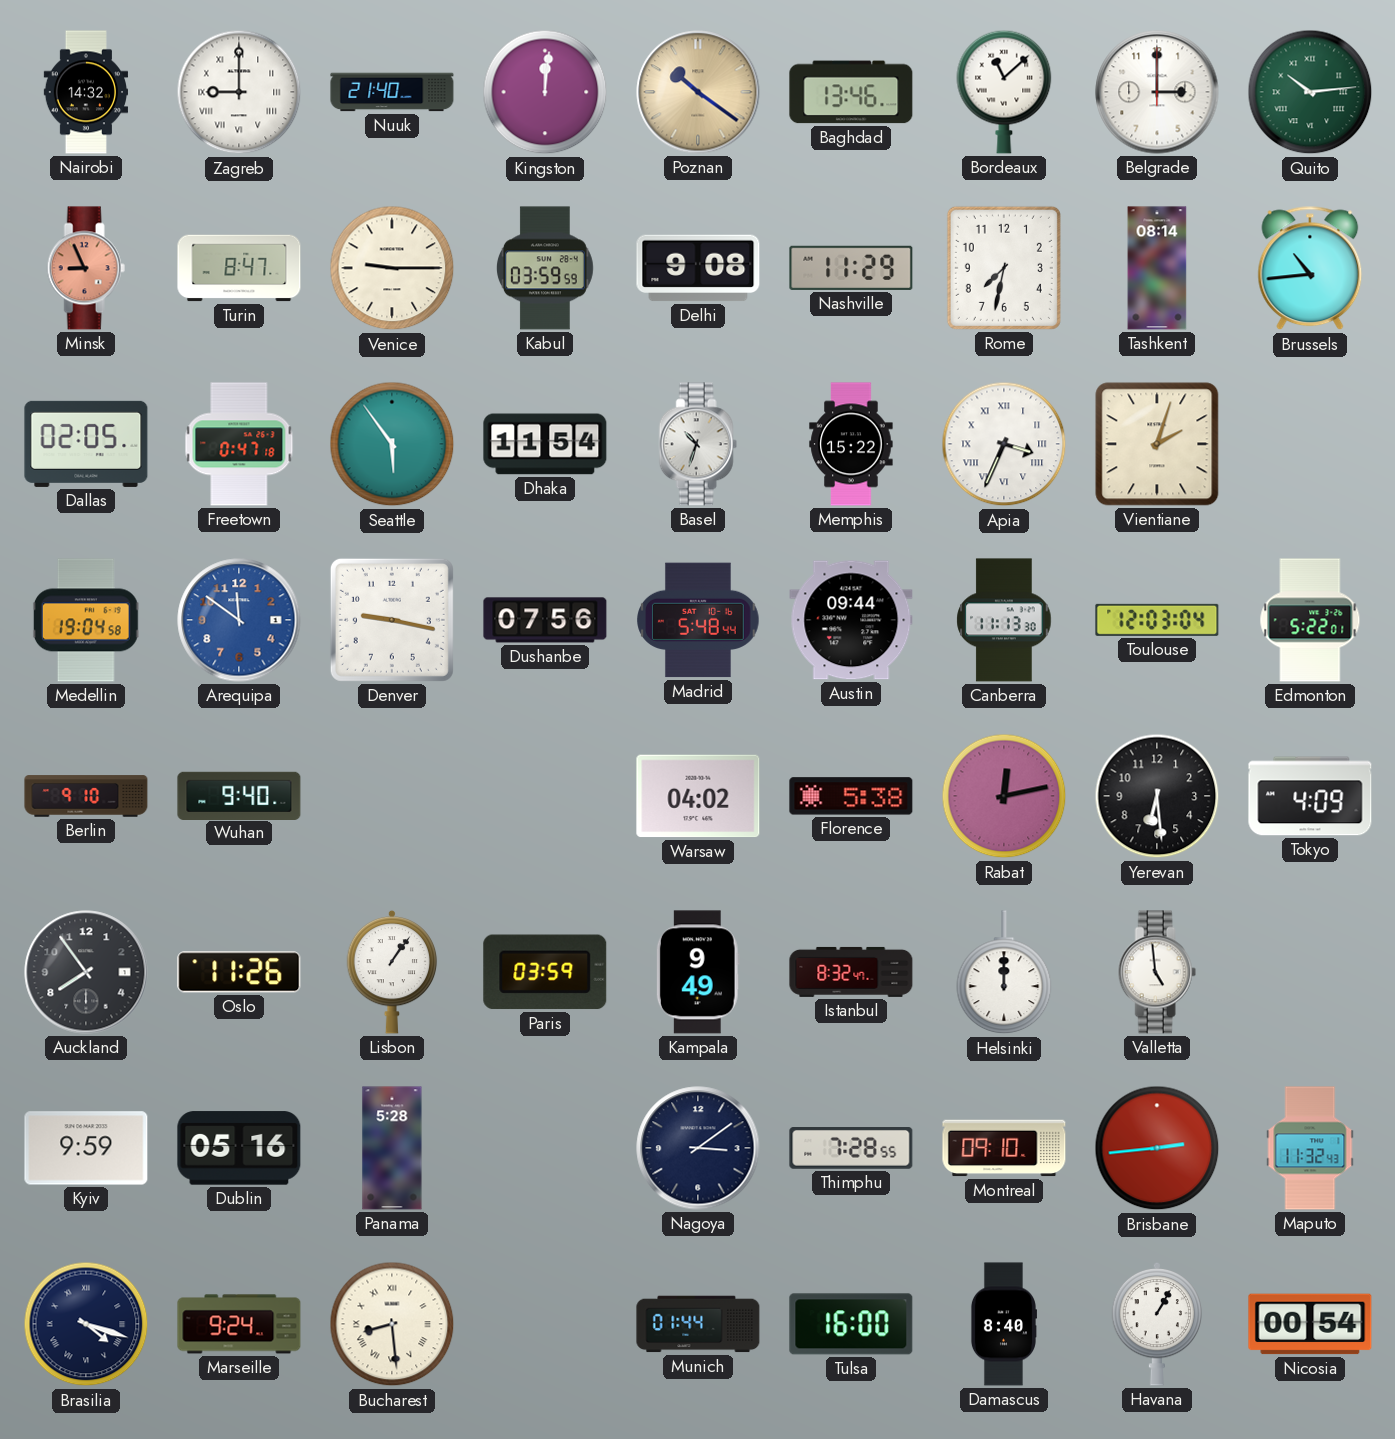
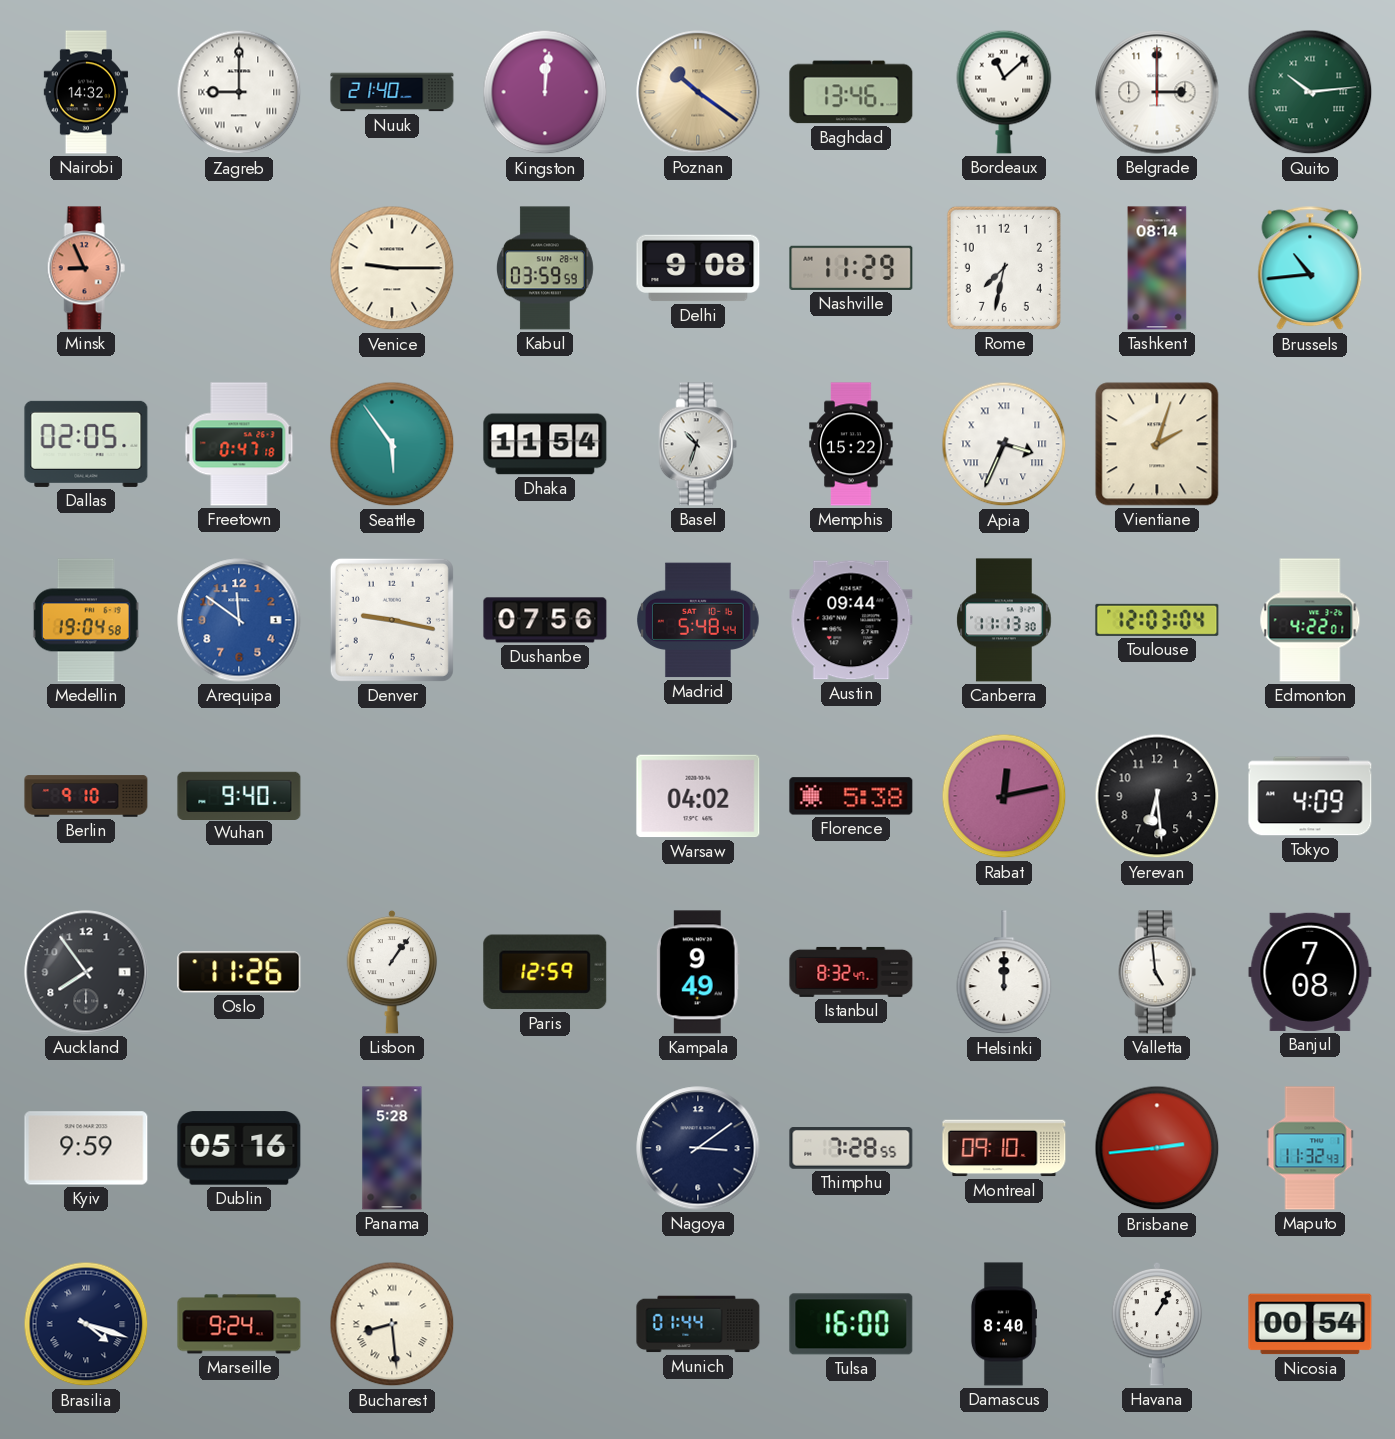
Turin: 8:47 -> none
Edmonton: 5:22 -> 4:22
Paris: 03:59 -> 12:59
Banjul: none -> 7:08
